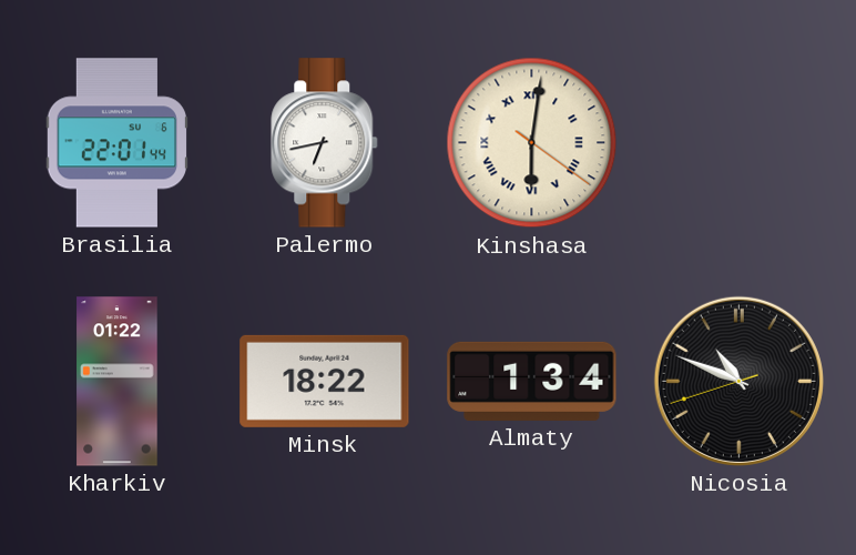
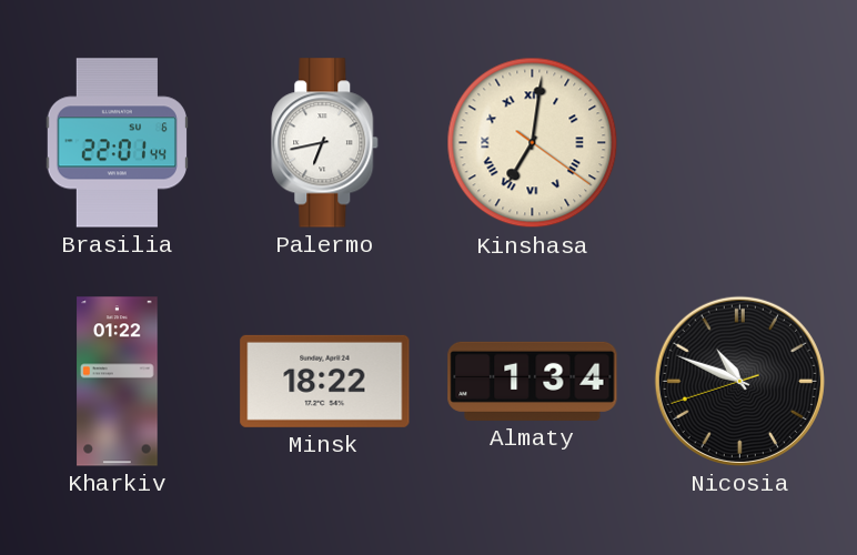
Kinshasa: 6:01 -> 7:01
